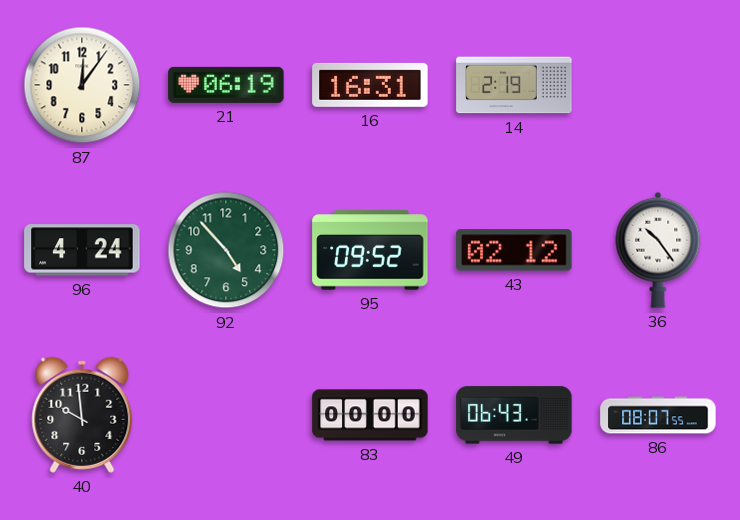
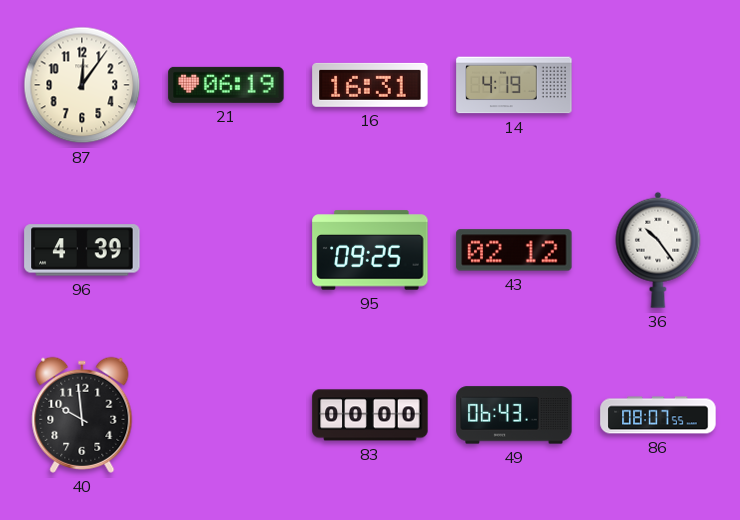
14: 2:19 -> 4:19
96: 4:24 -> 4:39
92: 4:53 -> none
95: 09:52 -> 09:25
